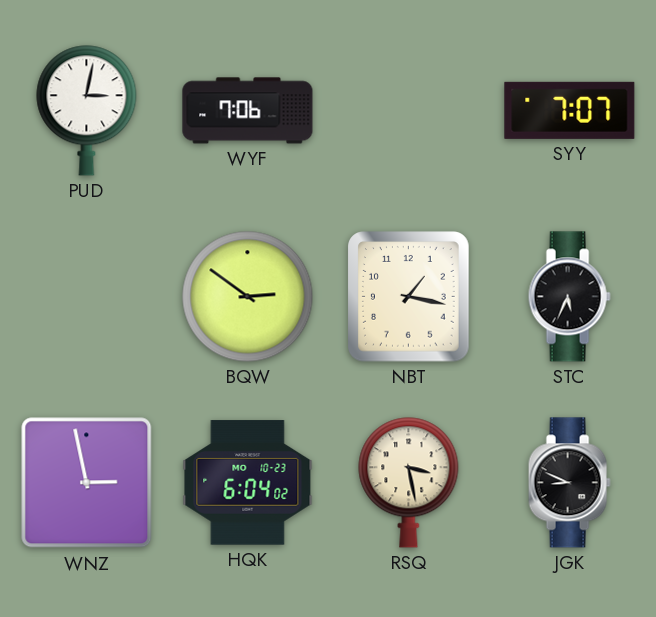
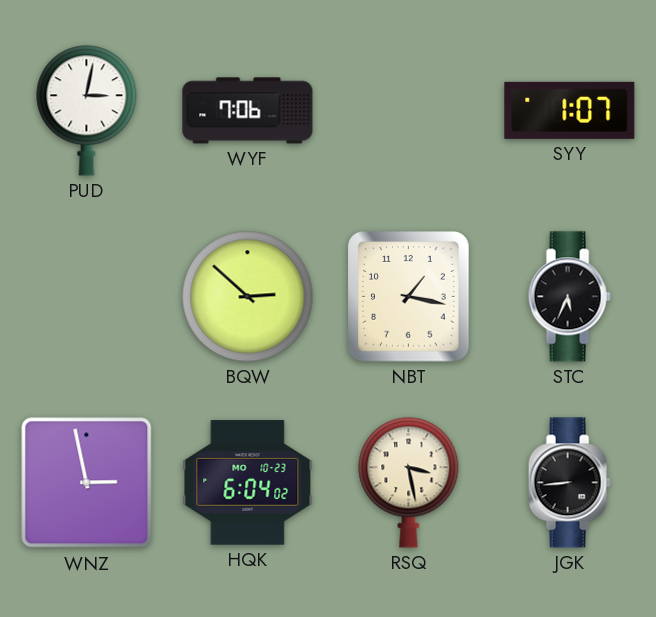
SYY: 7:07 -> 1:07
BQW: 2:51 -> 2:52
JGK: 8:49 -> 8:44
